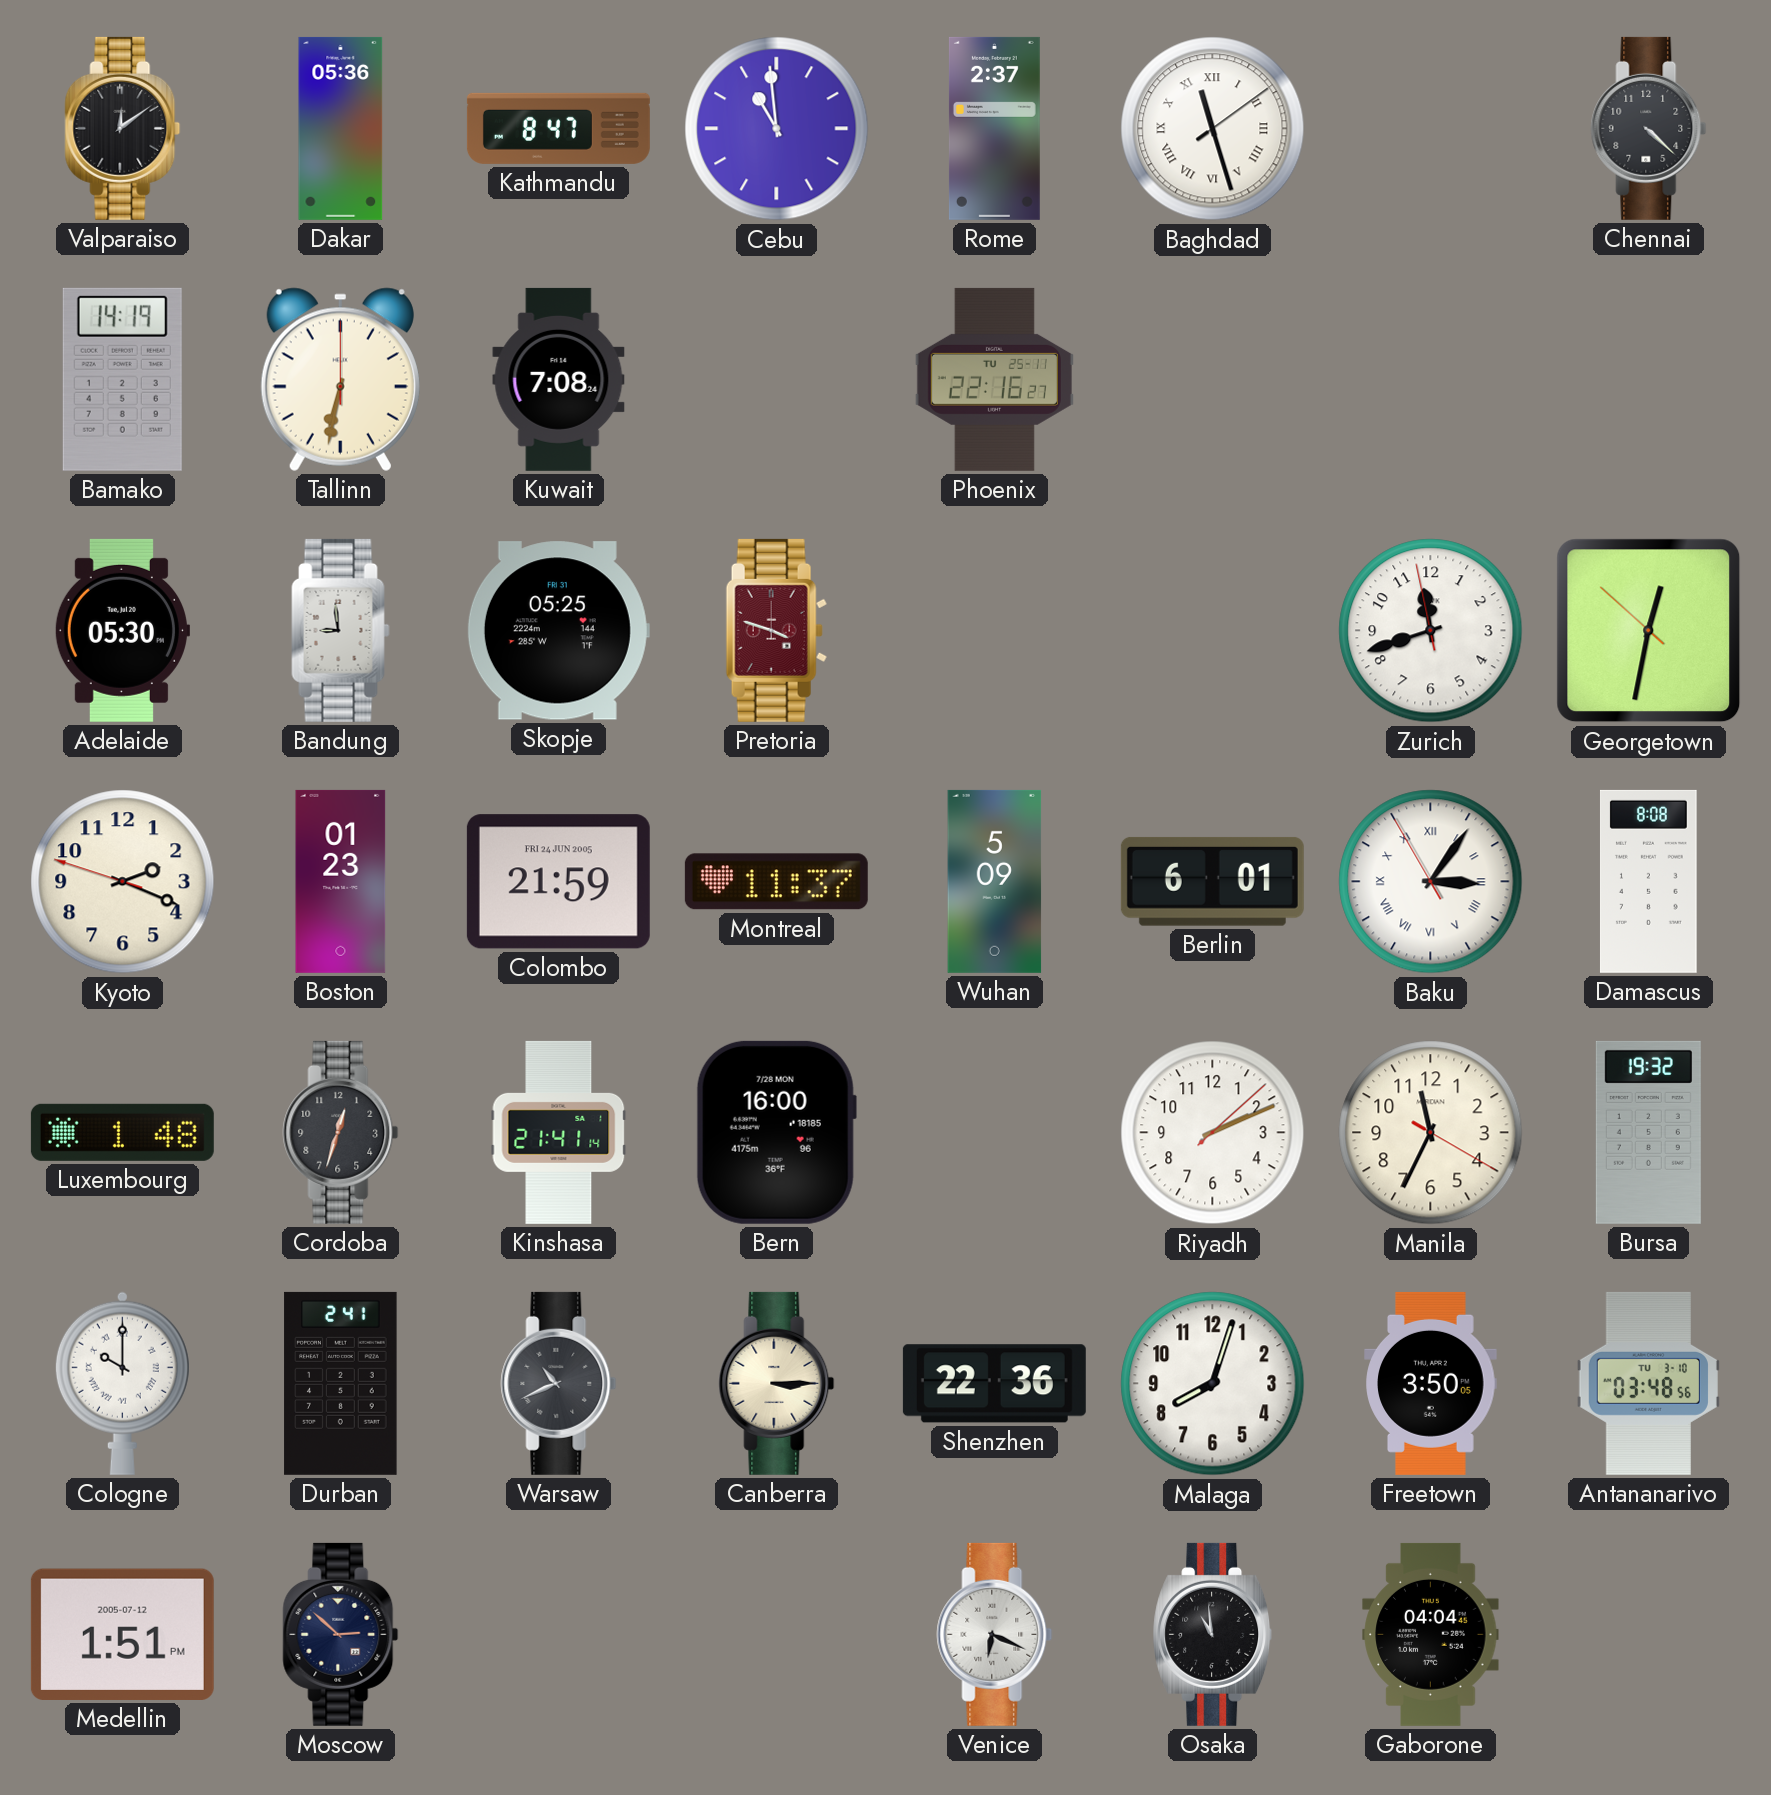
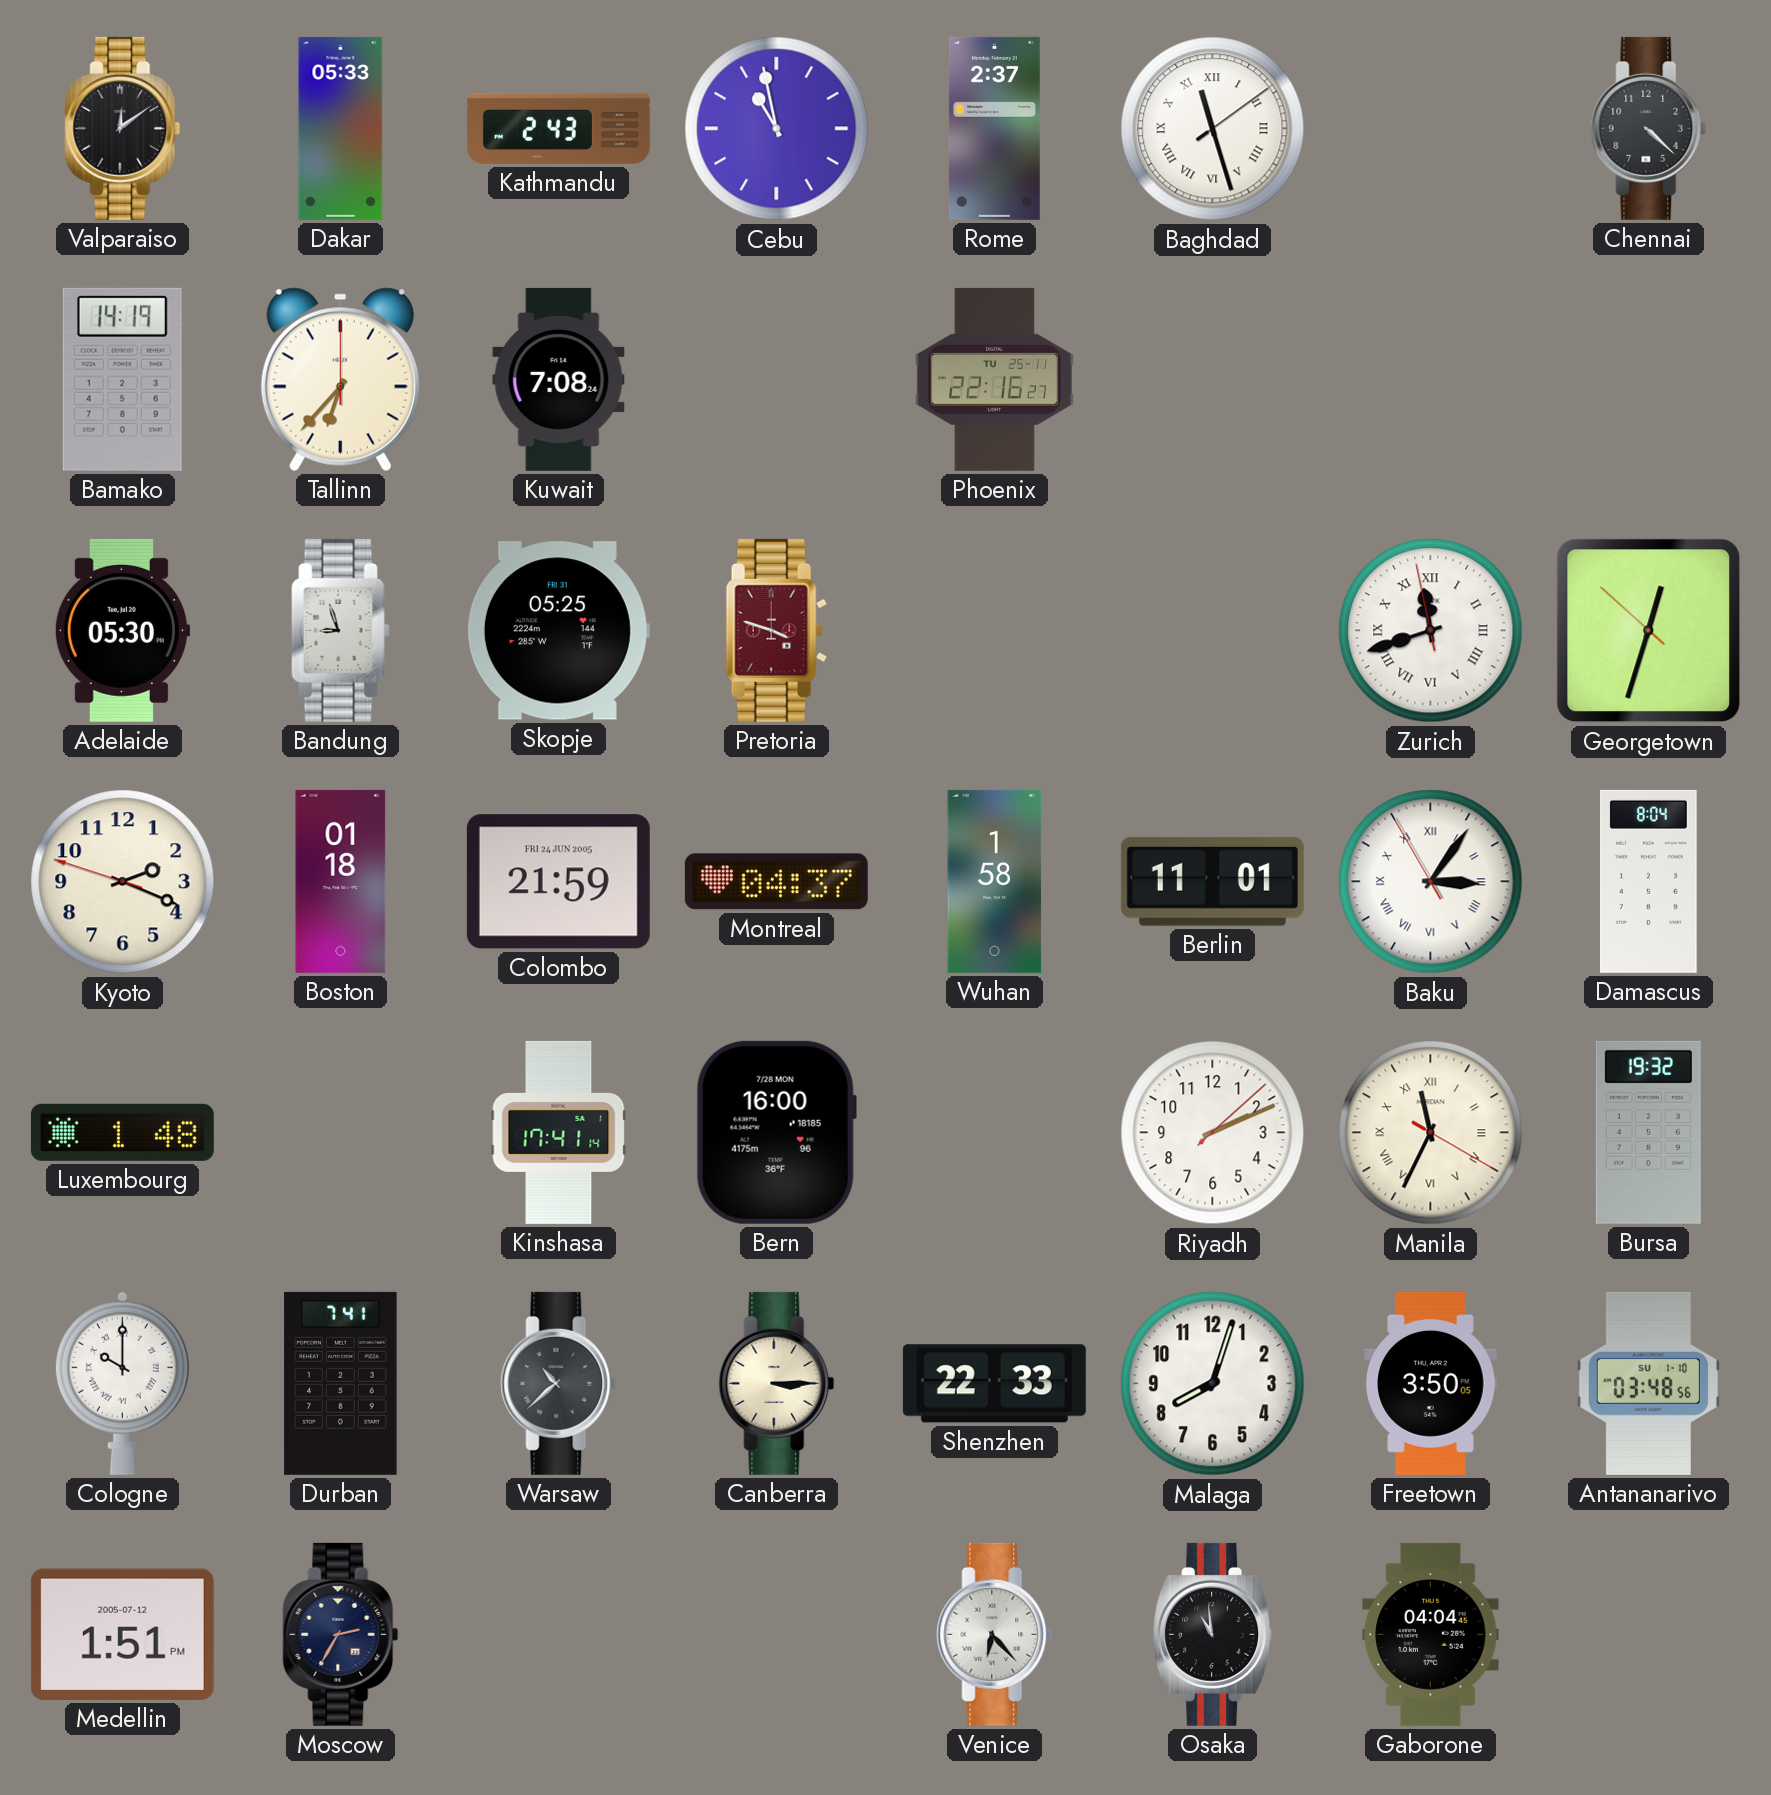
Dakar: 05:36 -> 05:33
Kathmandu: 8:47 -> 2:43
Cebu: 10:59 -> 10:58
Tallinn: 6:32 -> 6:37
Bandung: 8:59 -> 8:57
Zurich numerals: Arabic -> Roman
Georgetown: 12:31 -> 12:32
Boston: 01:23 -> 01:18
Montreal: 11:37 -> 04:37
Wuhan: 5:09 -> 1:58
Berlin: 6:01 -> 11:01
Damascus: 8:08 -> 8:04
Cordoba: 12:33 -> none
Kinshasa: 21:41 -> 17:41
Manila numerals: Arabic -> Roman
Durban: 2:41 -> 7:41
Warsaw: 10:41 -> 10:38
Shenzhen: 22:36 -> 22:33
Antananarivo date: TU 3-10 -> SU 1-10
Moscow: 2:52 -> 2:35
Venice: 6:19 -> 6:23
